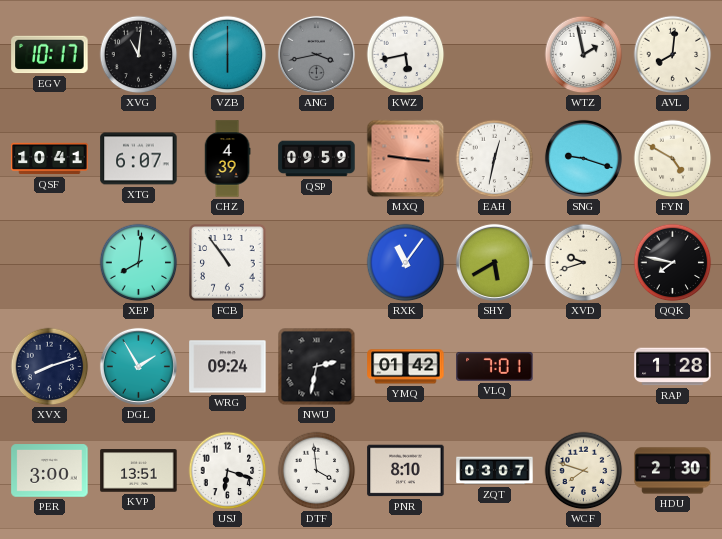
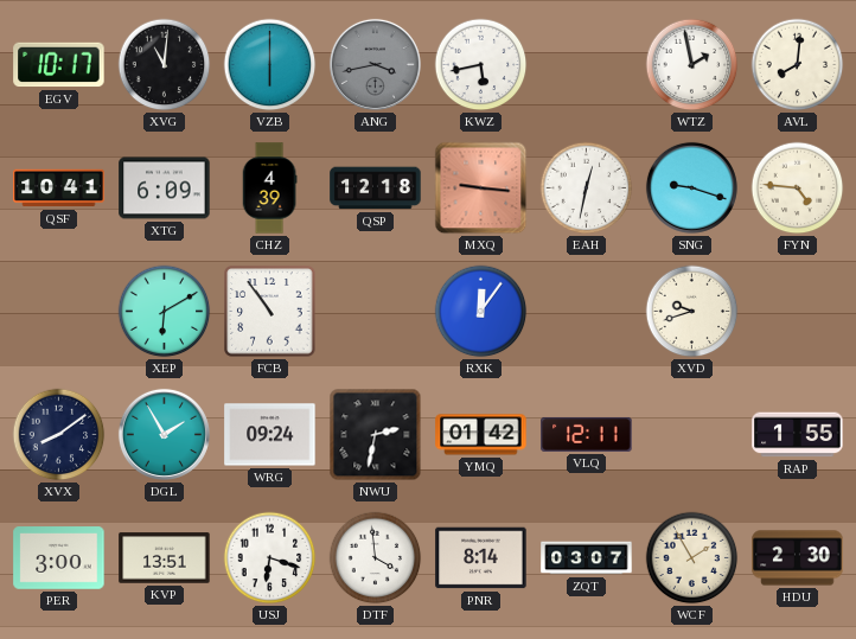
XTG: 6:07 -> 6:09
QSP: 09:59 -> 12:18
FYN: 4:50 -> 4:46
XEP: 8:01 -> 6:10
RXK: 11:06 -> 12:06
SHY: 5:40 -> none
QQK: 7:47 -> none
XVX: 8:12 -> 8:09
VLQ: 7:01 -> 12:11
RAP: 1:28 -> 1:55
PNR: 8:10 -> 8:14
WCF: 7:48 -> 1:55
